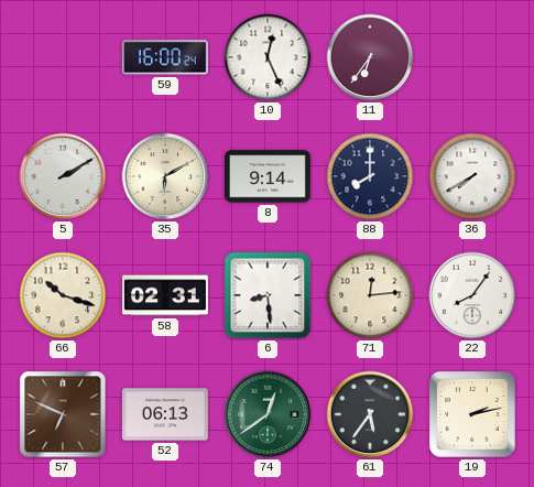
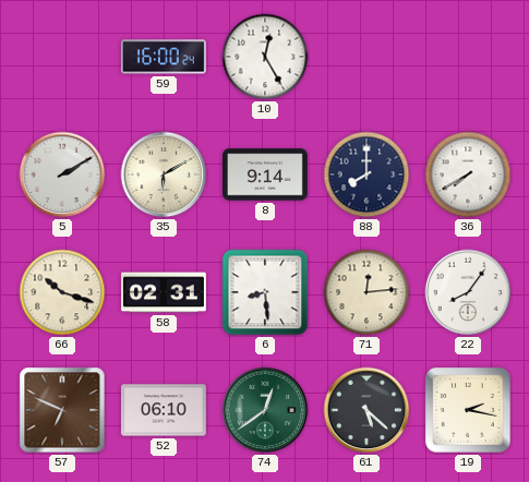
10: 12:26 -> 12:25
11: 6:36 -> none
52: 06:13 -> 06:10
61: 5:36 -> 5:22
19: 2:13 -> 2:17
